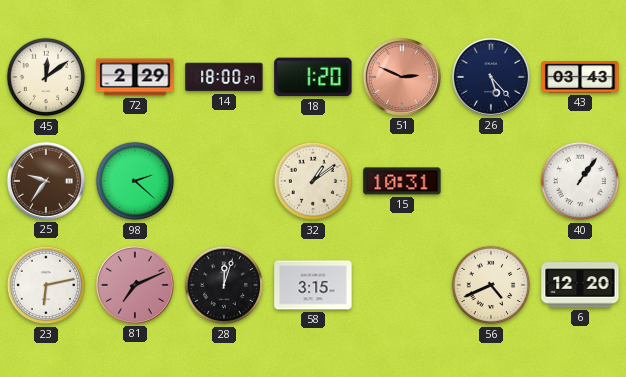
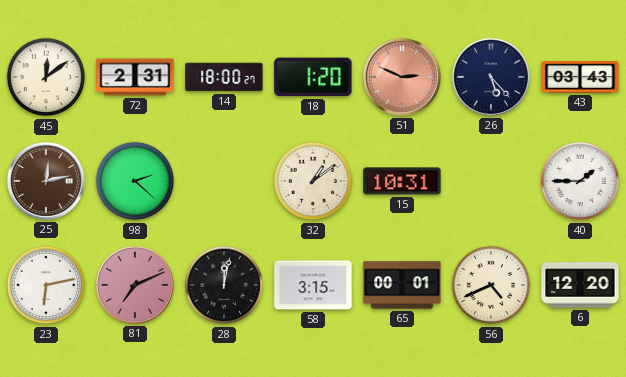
72: 2:29 -> 2:31
25: 9:36 -> 12:13
40: 1:06 -> 1:45
28: 12:03 -> 12:02
65: none -> 00:01
